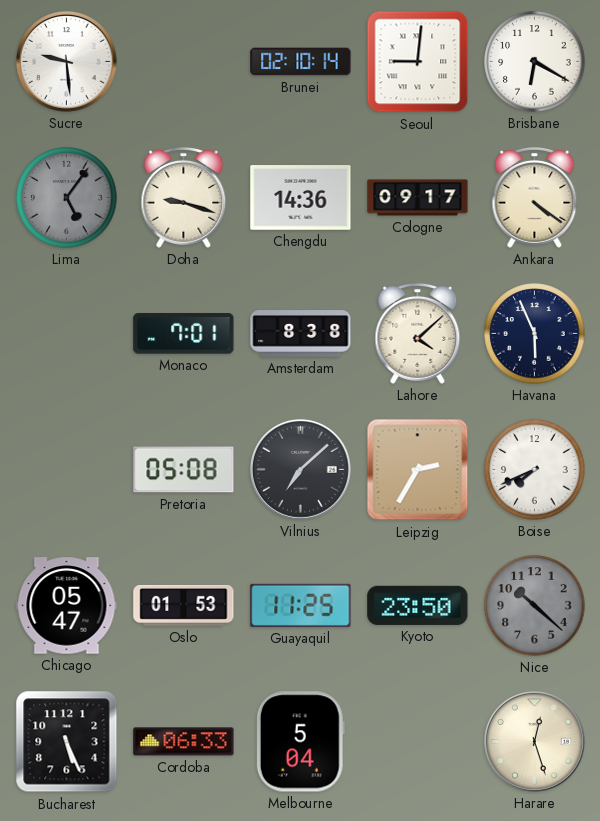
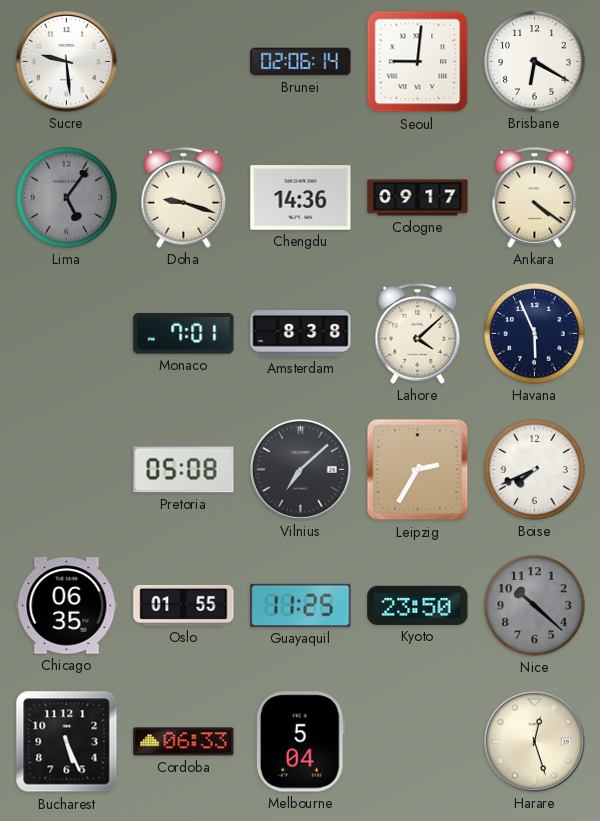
Brunei: 02:10 -> 02:06
Chicago: 05:47 -> 06:35
Oslo: 01:53 -> 01:55
